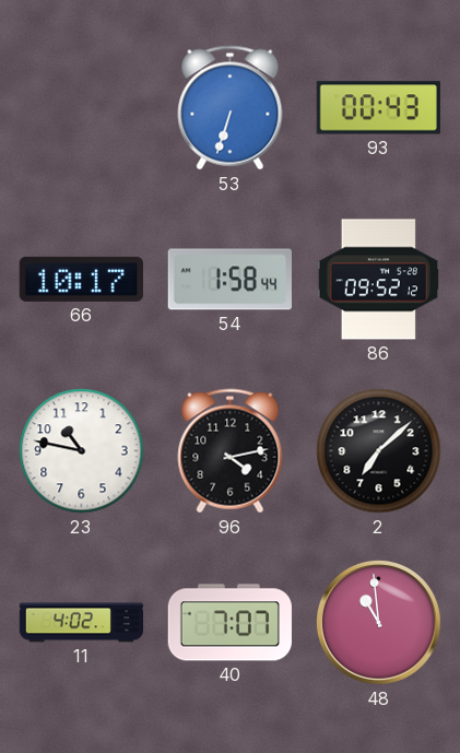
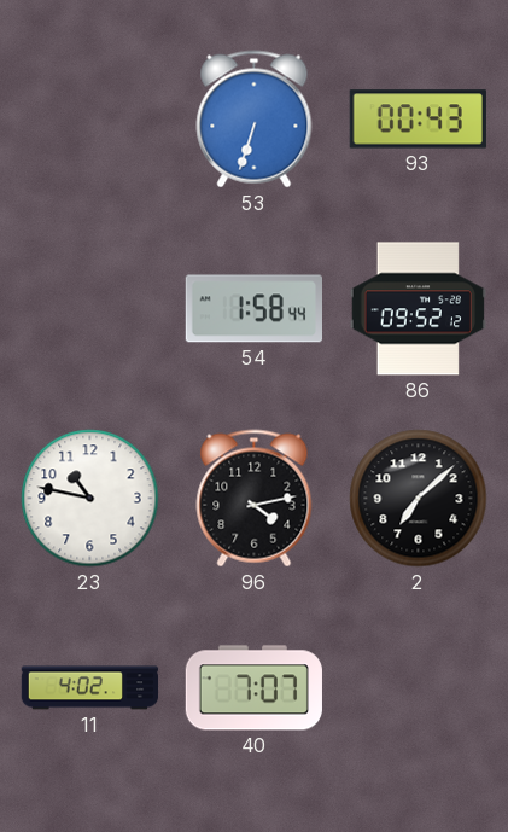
66: 10:17 -> none
48: 10:59 -> none
